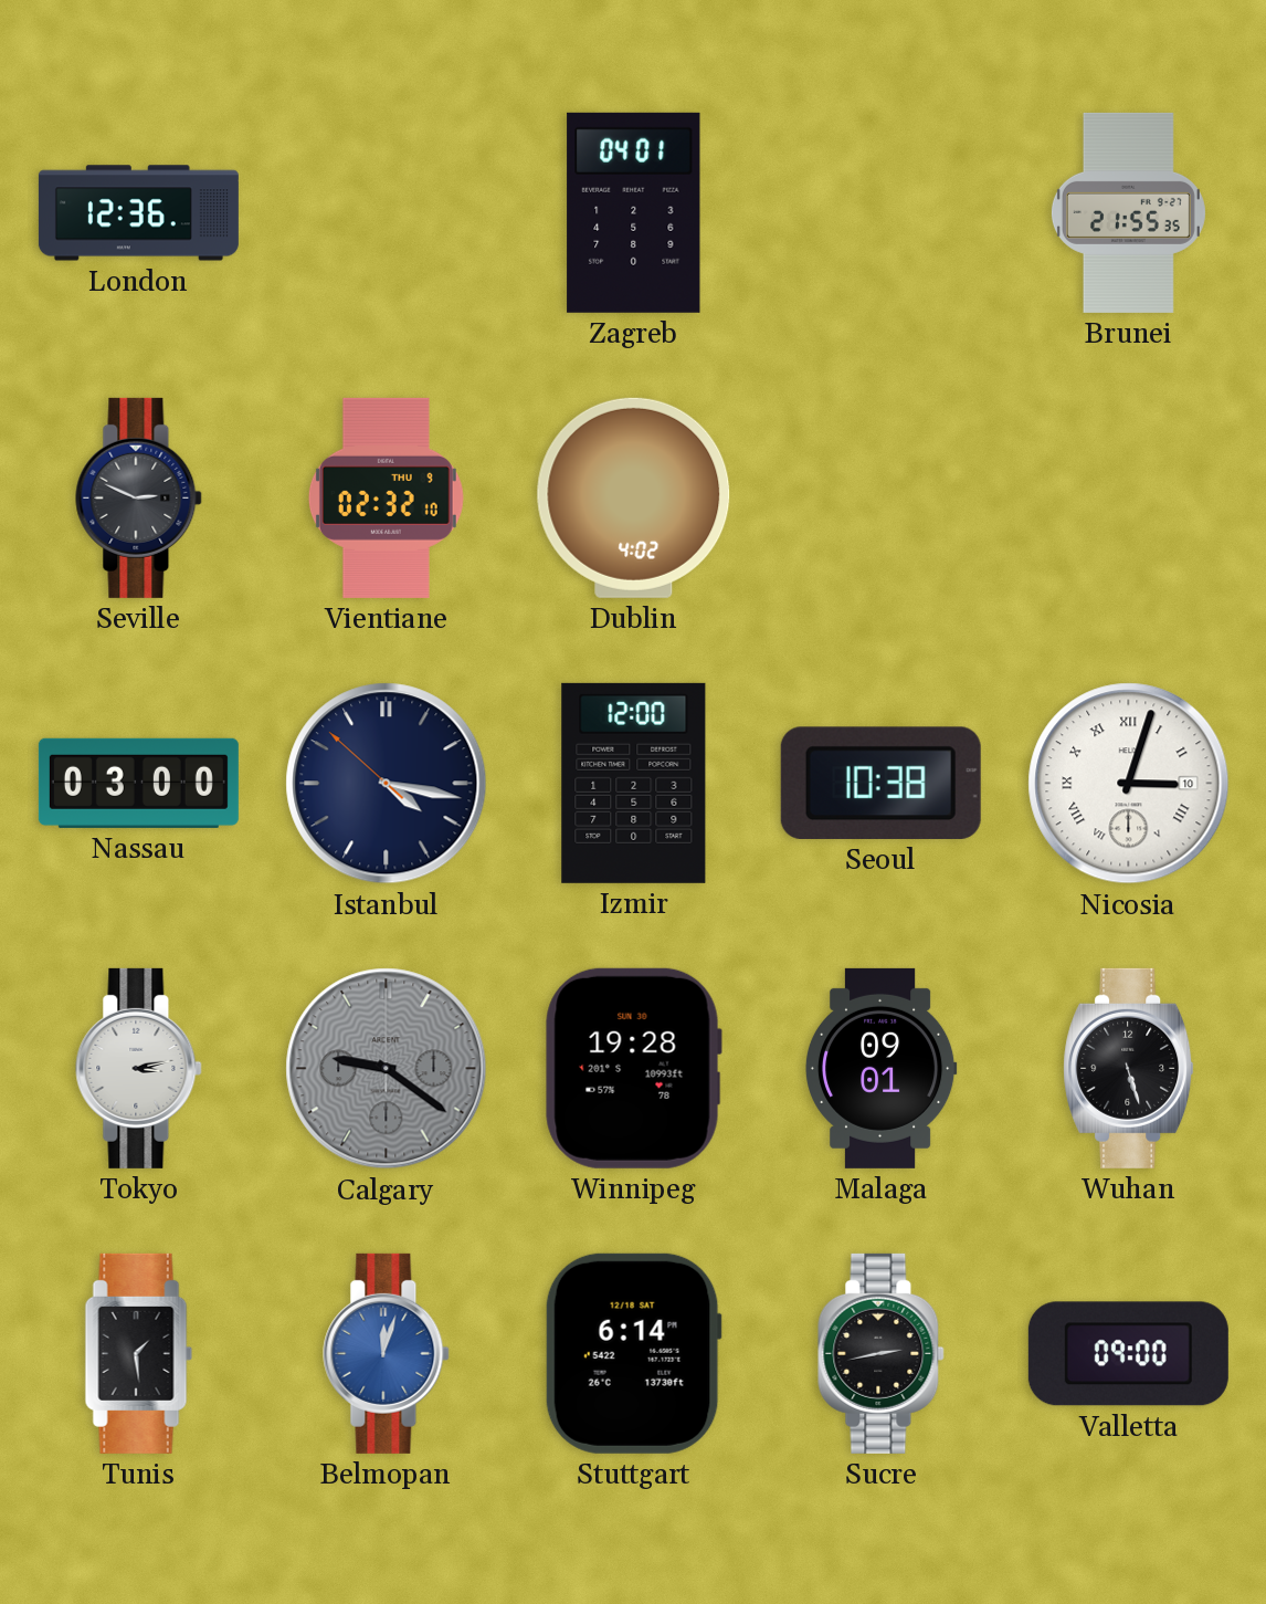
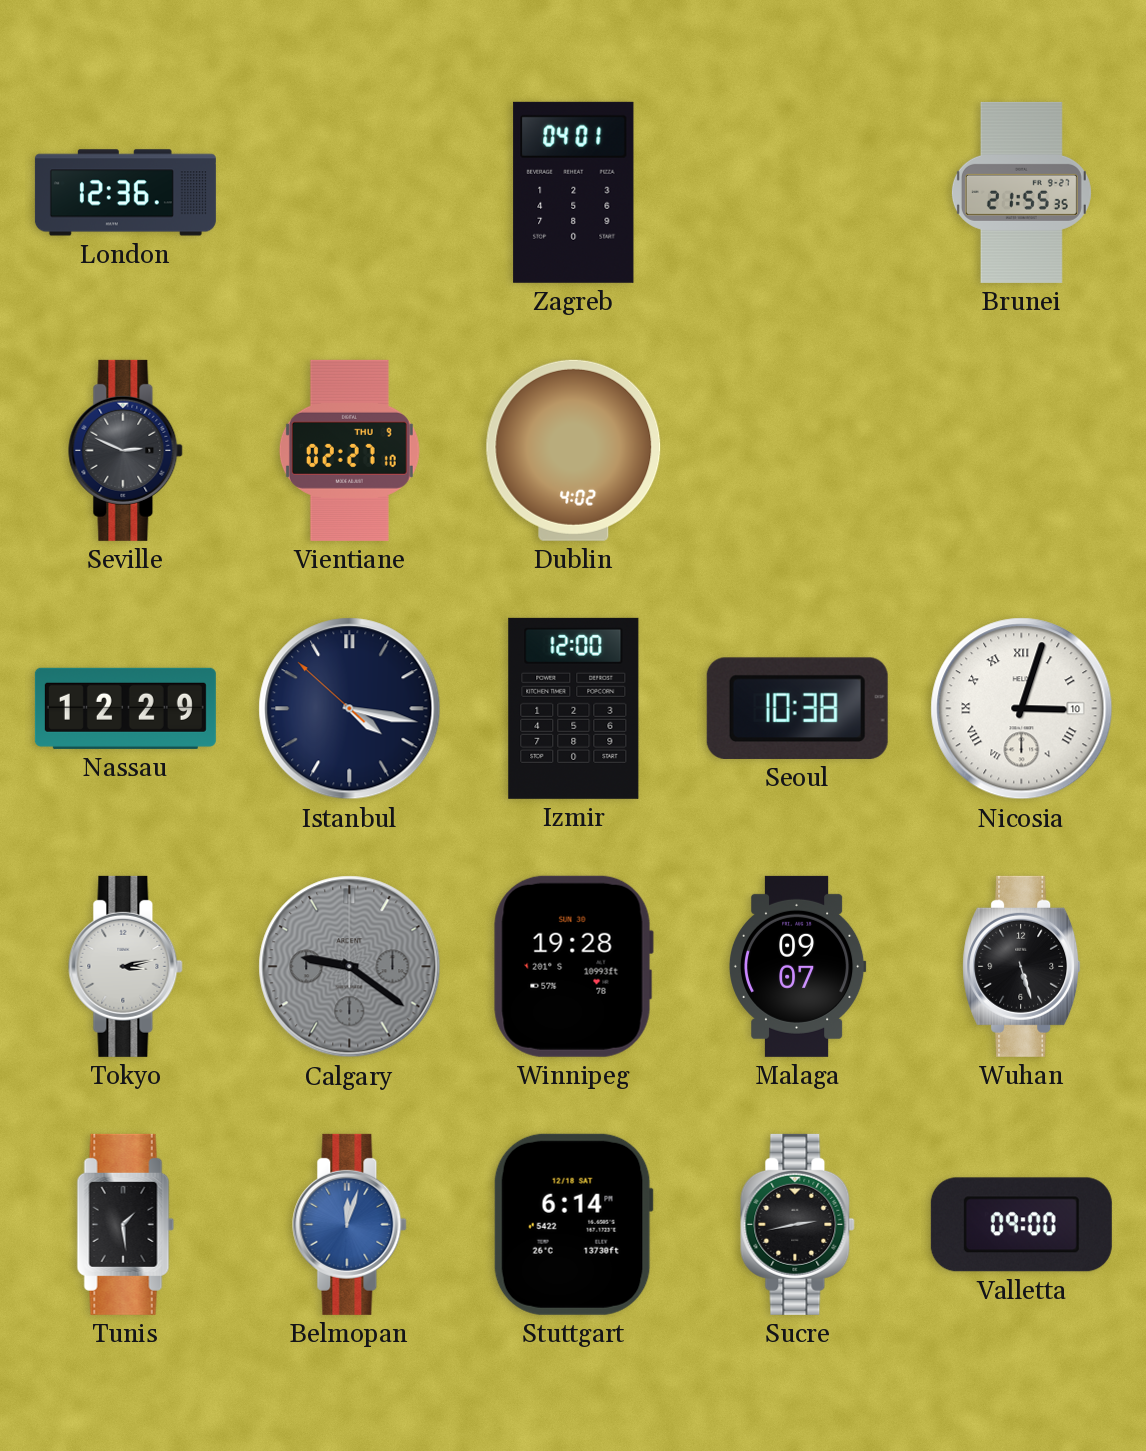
Vientiane: 02:32 -> 02:27
Nassau: 03:00 -> 12:29
Malaga: 09:01 -> 09:07
